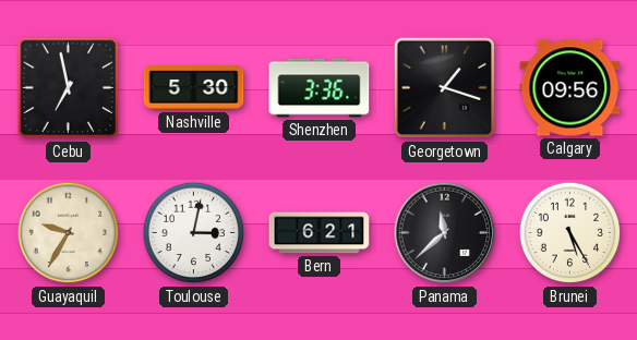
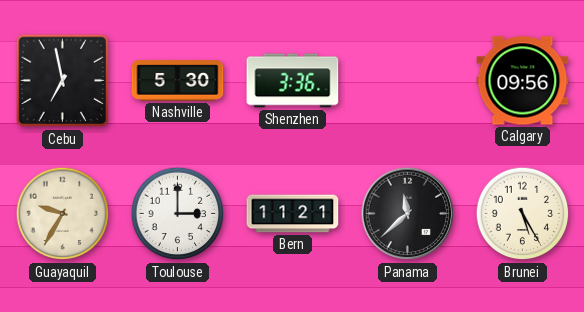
Georgetown: 1:18 -> none
Toulouse: 3:02 -> 3:00
Bern: 6:21 -> 11:21
